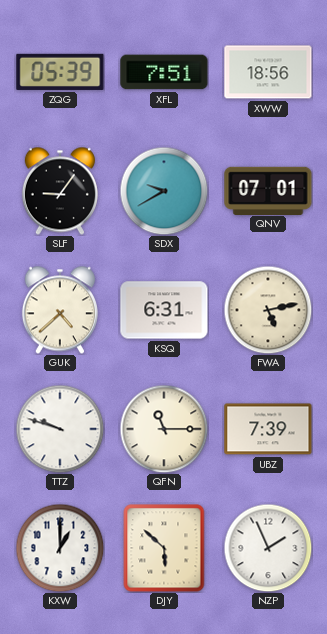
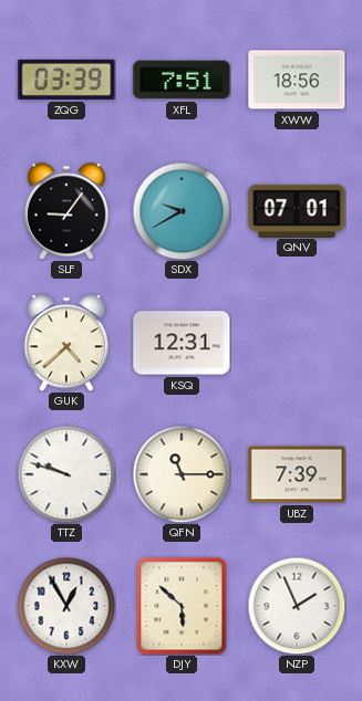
ZQG: 05:39 -> 03:39
KSQ: 6:31 -> 12:31
FWA: 5:13 -> none
KXW: 1:00 -> 12:55
